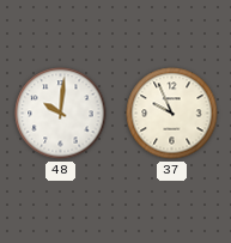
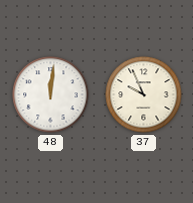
48: 10:01 -> 12:01
